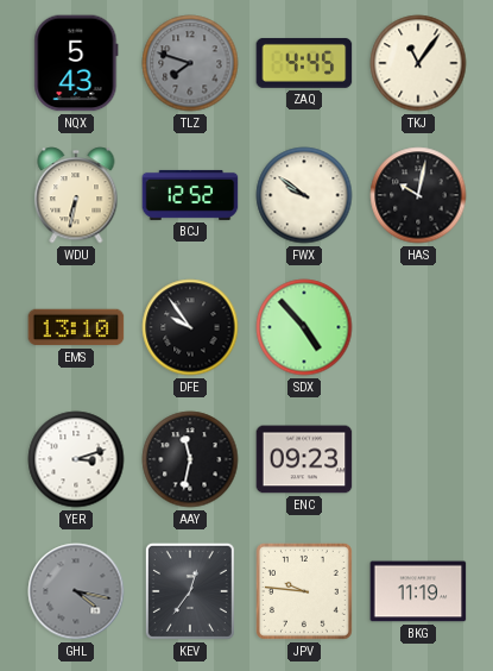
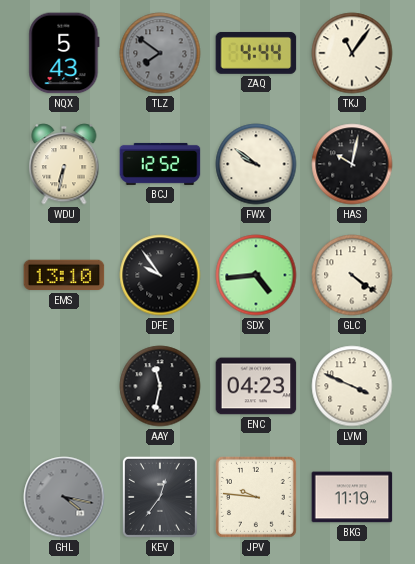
TLZ: 7:48 -> 7:51
ZAQ: 4:45 -> 4:44
SDX: 4:53 -> 4:44
GLC: none -> 4:21
YER: 3:12 -> none
ENC: 09:23 -> 04:23
LVM: none -> 3:49
